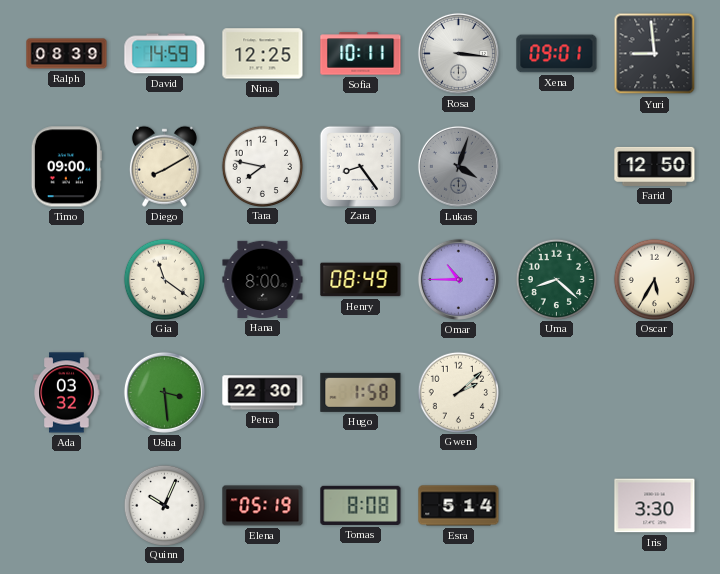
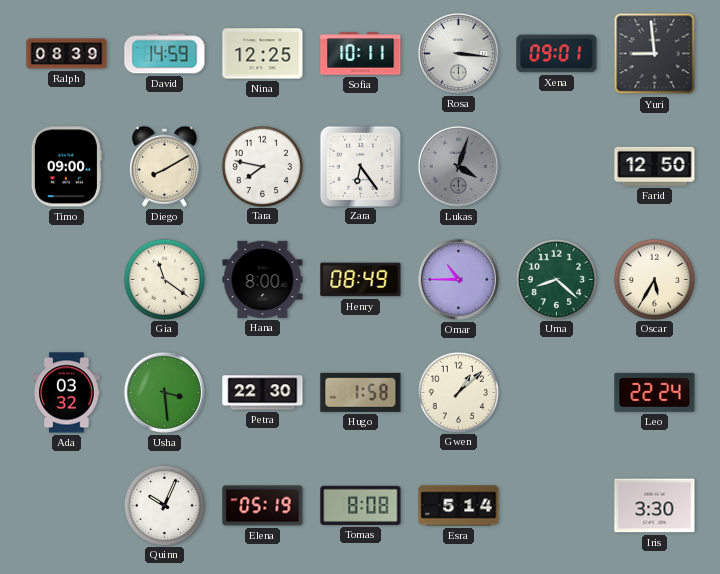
Zara: 8:24 -> 6:24
Gwen: 2:08 -> 1:08
Leo: none -> 22:24
